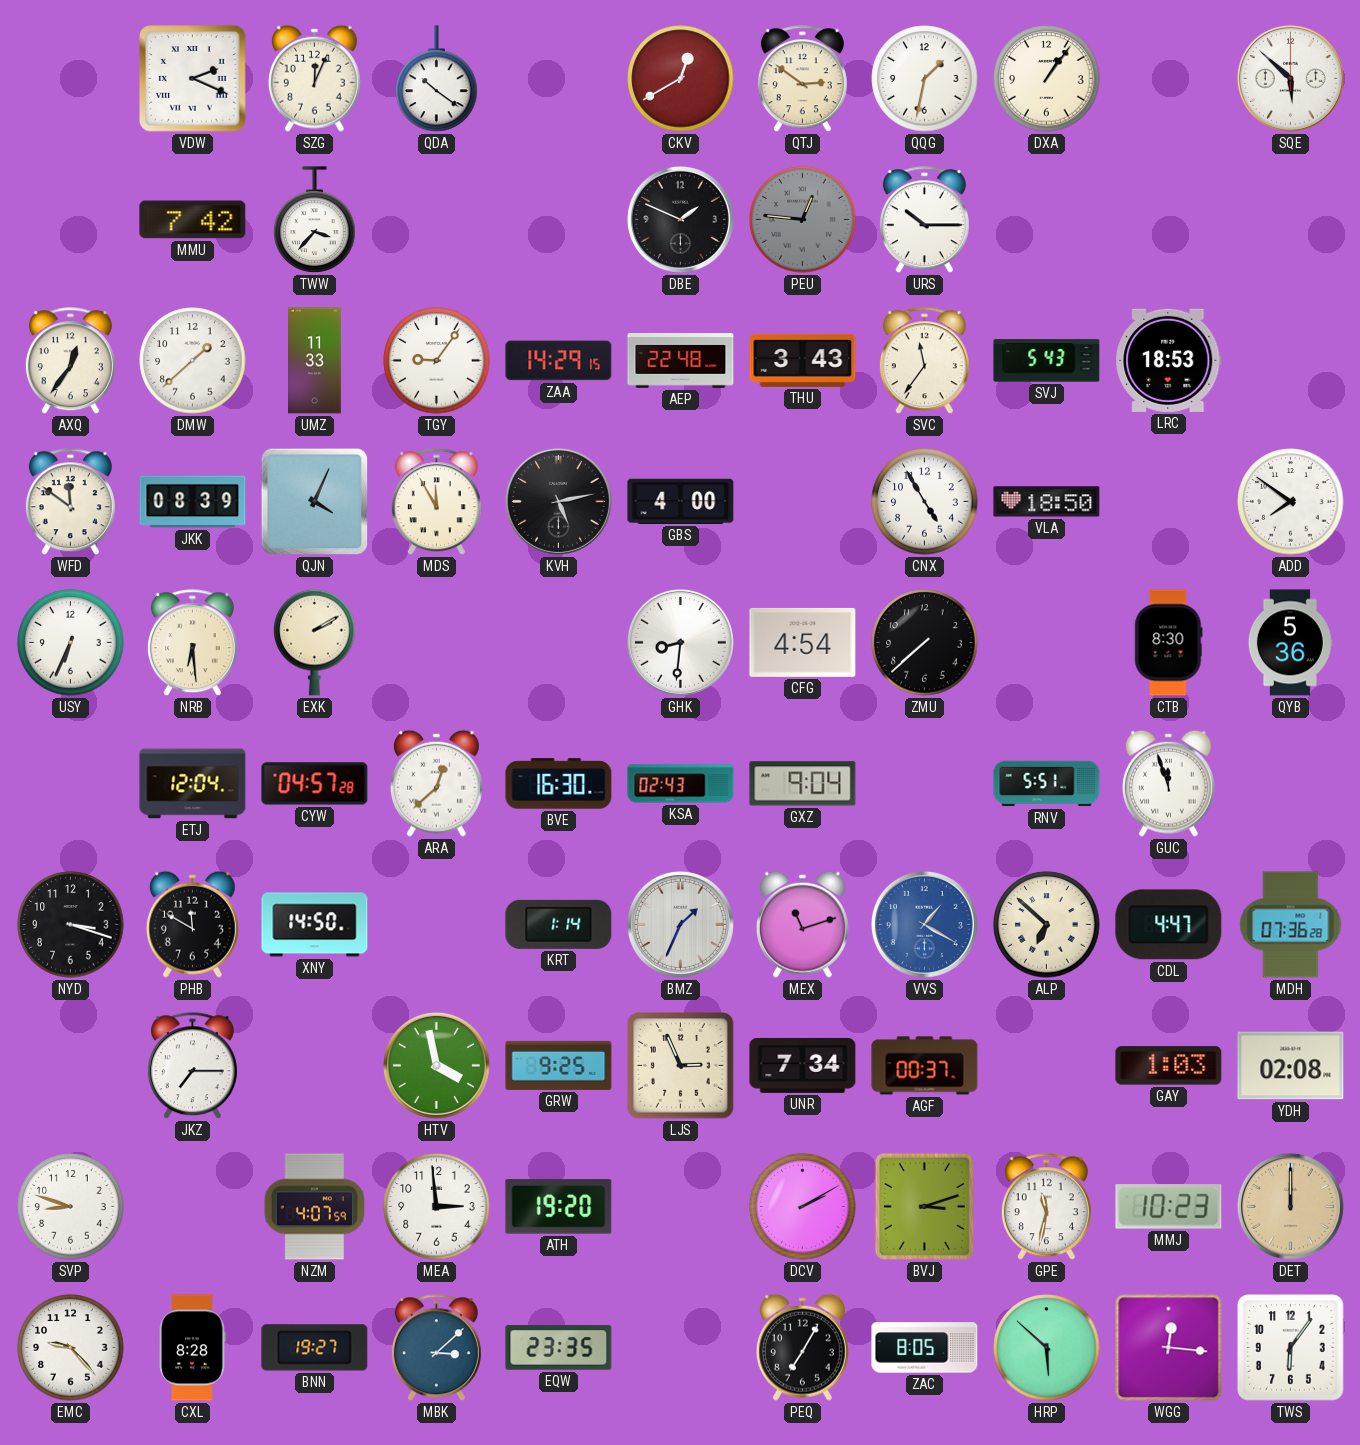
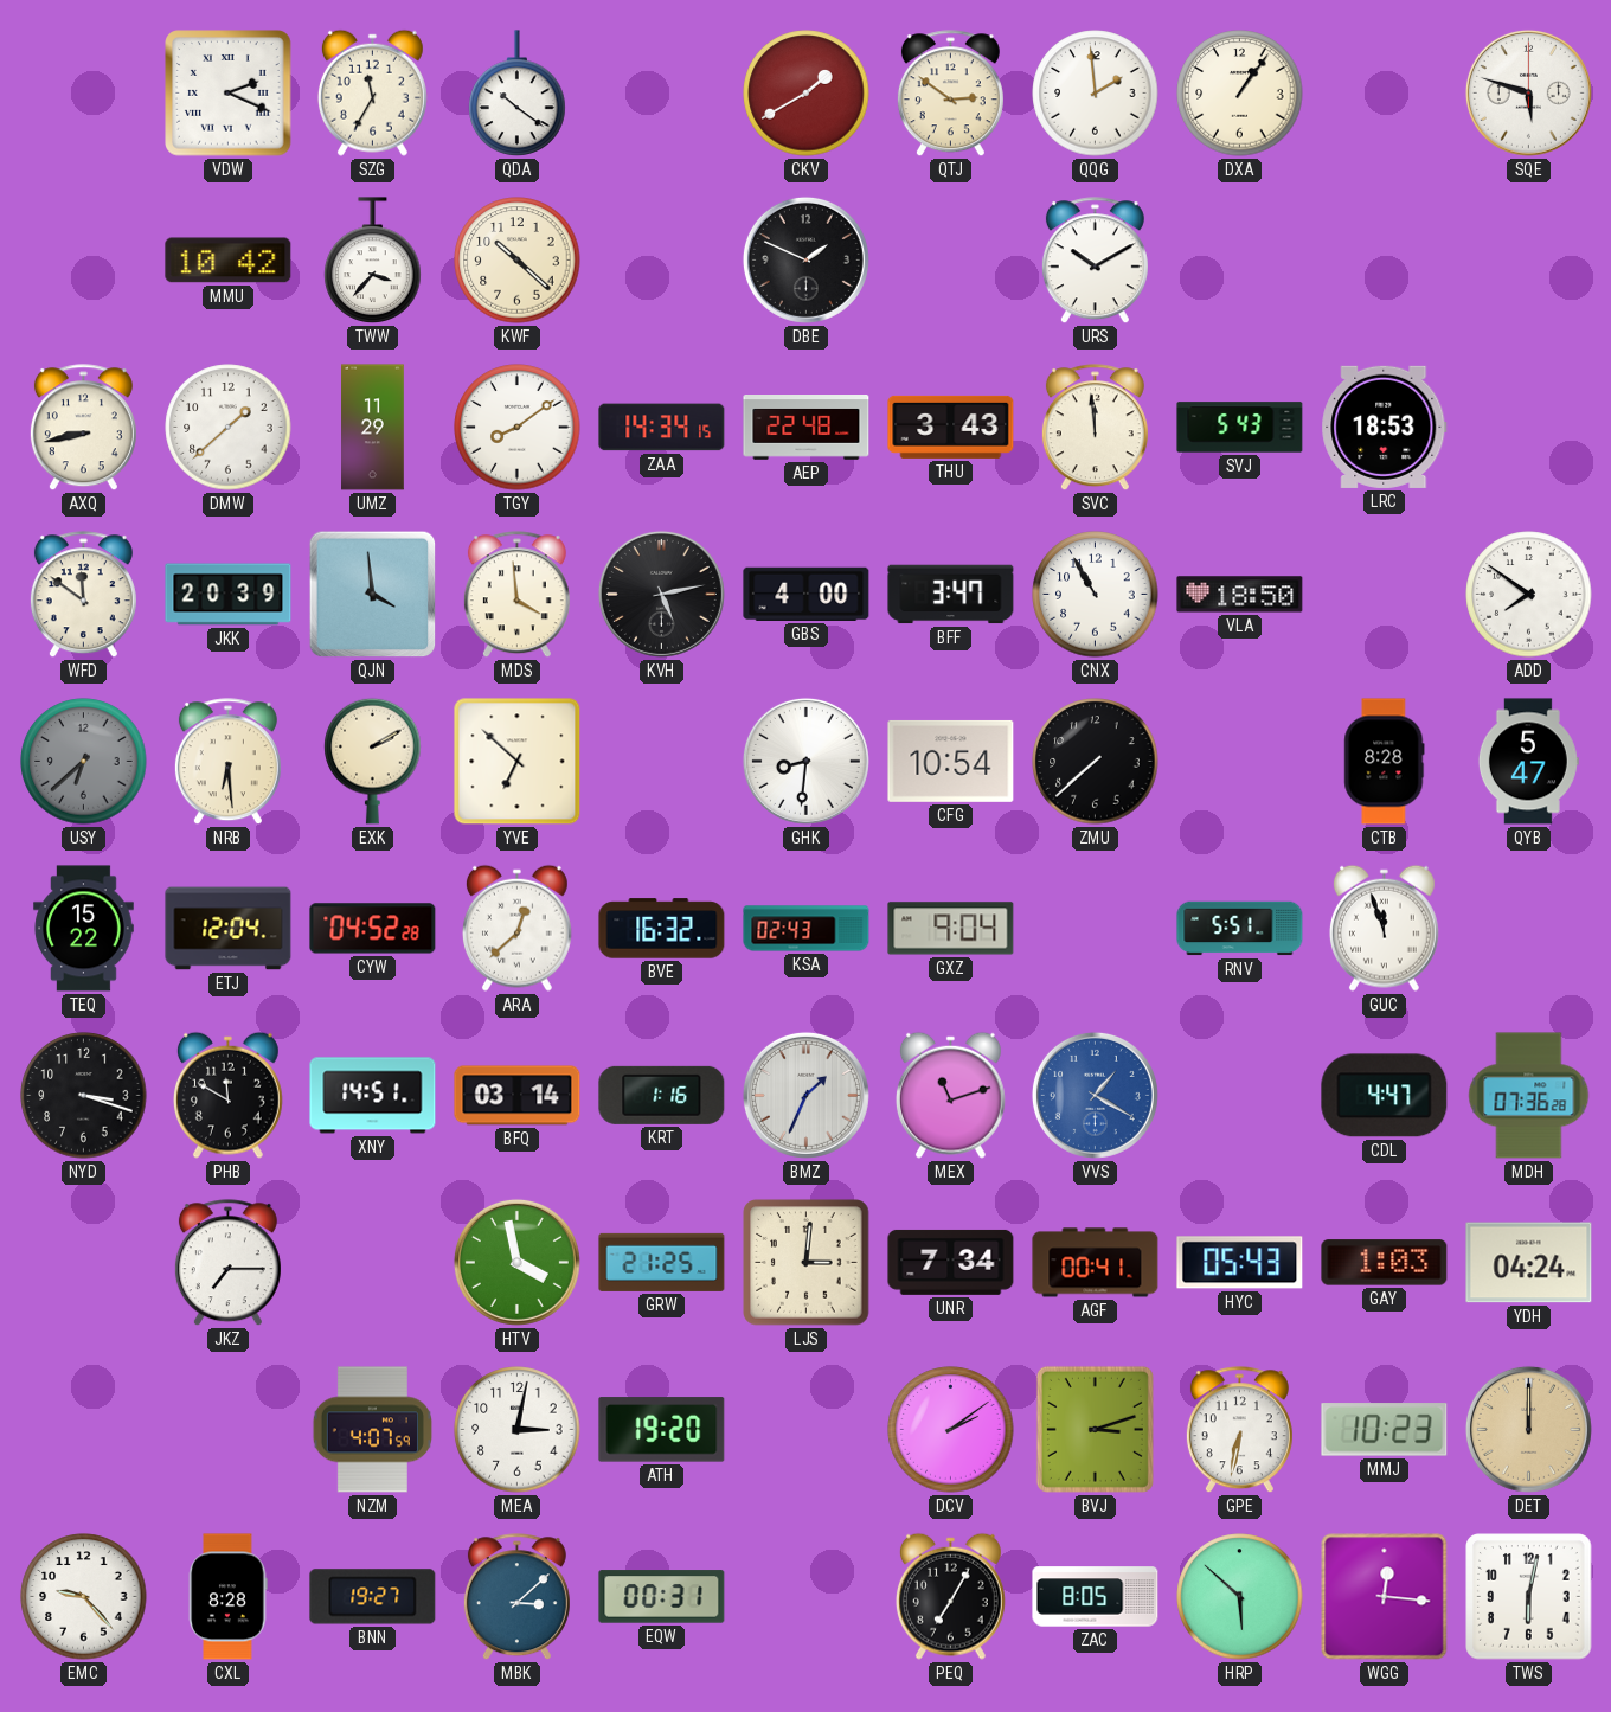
SZG: 12:04 -> 11:35
CKV: 12:40 -> 1:40
QQG: 1:32 -> 1:59
SQE: 5:52 -> 5:48
MMU: 7:42 -> 10:42
KWF: none -> 10:22
PEU: 12:46 -> none
URS: 10:15 -> 10:10
AXQ: 12:36 -> 8:43
UMZ: 11:33 -> 11:29
TGY: 9:06 -> 8:09
ZAA: 14:29 -> 14:34
SVC: 11:36 -> 11:59
JKK: 08:39 -> 20:39
QJN: 4:04 -> 3:59
MDS: 11:55 -> 3:59
BFF: none -> 3:47
CNX: 4:55 -> 10:55
USY: 6:34 -> 6:38
USY dial: white -> grey
YVE: none -> 6:52
CFG: 4:54 -> 10:54
CTB: 8:30 -> 8:28
QYB: 5:36 -> 5:47
TEQ: none -> 15:22
CYW: 04:57 -> 04:52
BVE: 16:30 -> 16:32
XNY: 14:50 -> 14:51
BFQ: none -> 03:14
KRT: 1:14 -> 1:16
ALP: 6:52 -> none
GRW: 9:25 -> 21:25
LJS: 2:56 -> 3:01
AGF: 00:37 -> 00:41
HYC: none -> 05:43
YDH: 02:08 -> 04:24
SVP: 8:48 -> none
MEA: 2:59 -> 3:02
DCV: 2:10 -> 2:09
GPE: 11:32 -> 6:32
EQW: 23:35 -> 00:31
TWS: 6:06 -> 6:02
